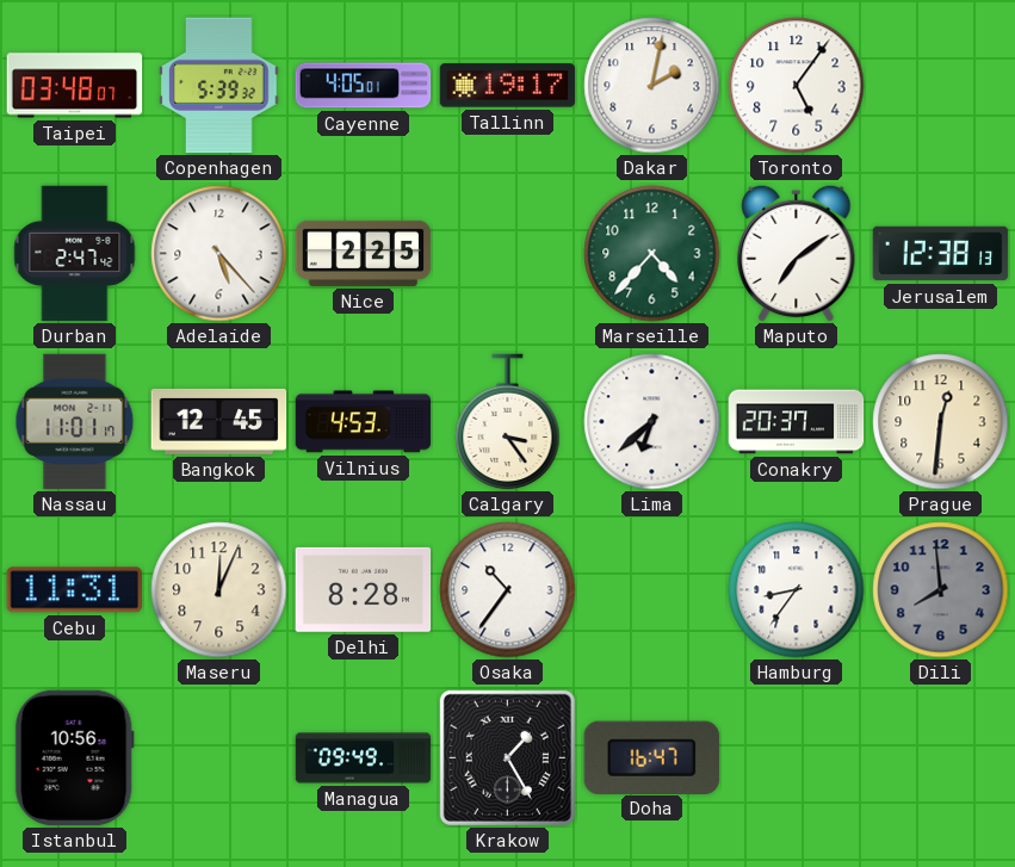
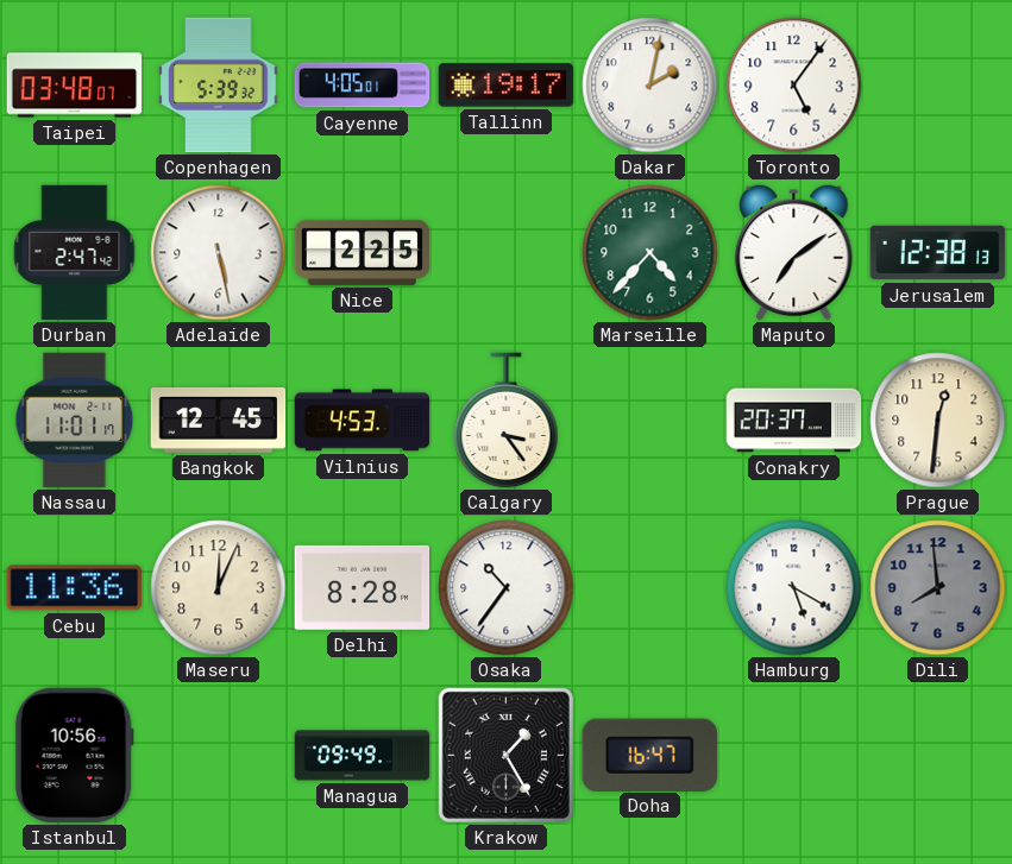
Adelaide: 5:23 -> 5:28
Lima: 6:38 -> none
Cebu: 11:31 -> 11:36
Hamburg: 8:36 -> 5:20
